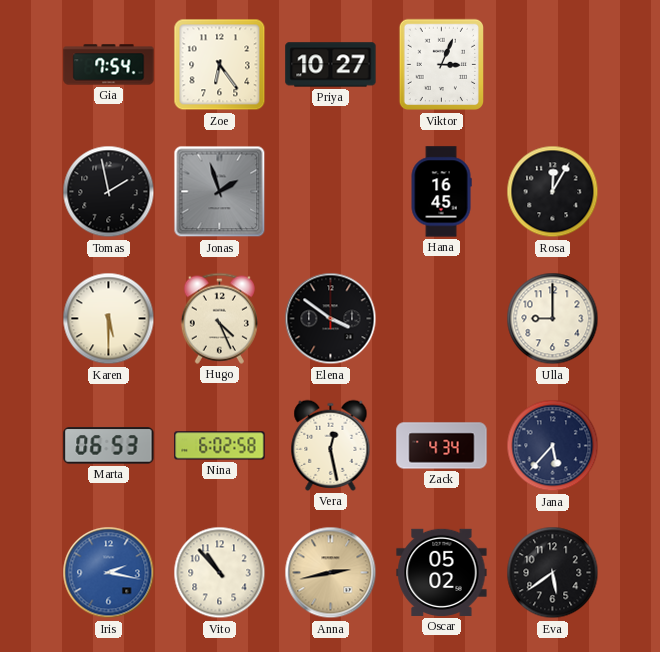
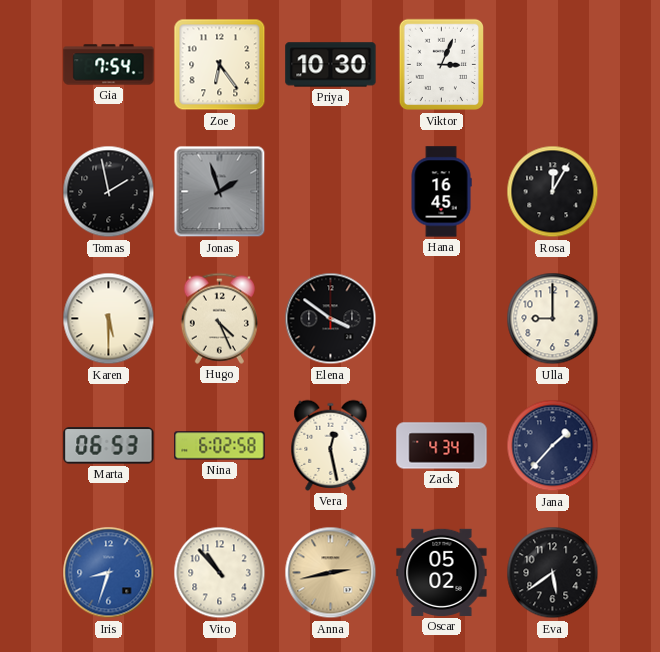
Priya: 10:27 -> 10:30
Jana: 5:37 -> 1:37
Iris: 2:17 -> 8:33
